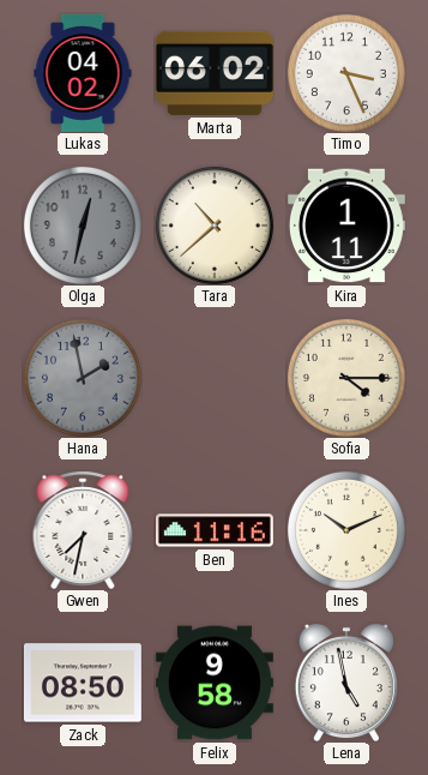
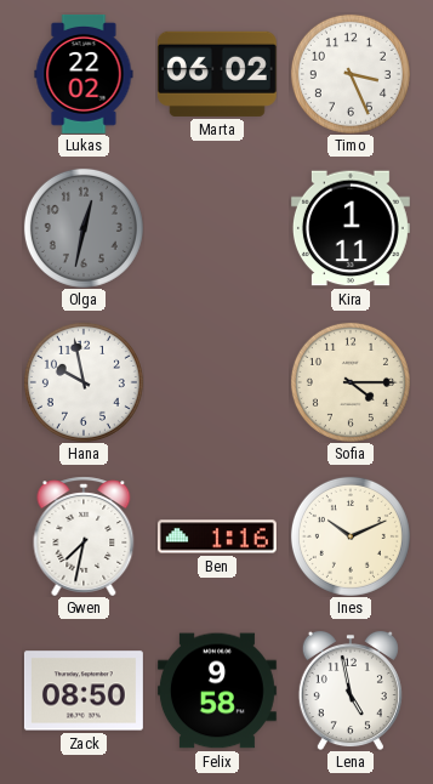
Lukas: 04:02 -> 22:02
Tara: 10:38 -> none
Hana: 1:58 -> 9:58
Hana dial: grey -> white
Ben: 11:16 -> 1:16
